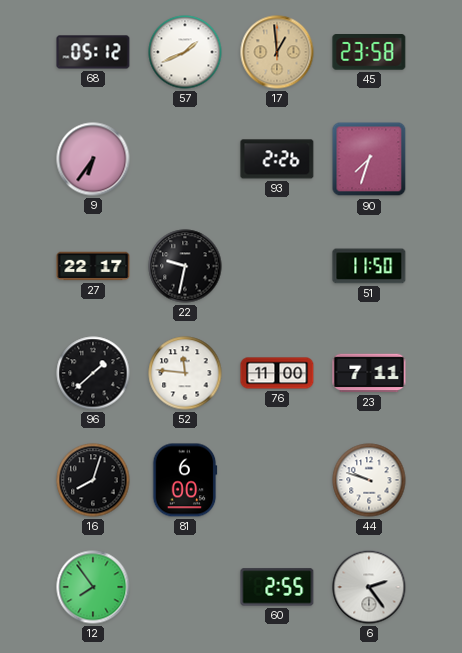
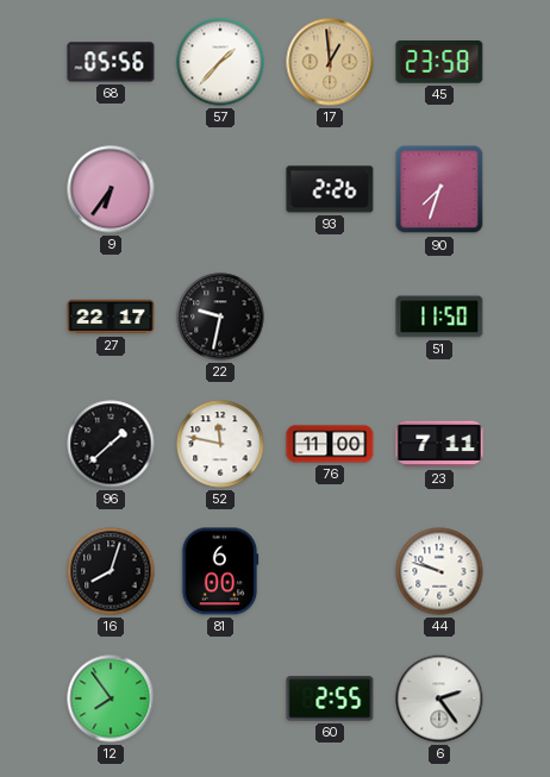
68: 05:12 -> 05:56
57: 1:41 -> 1:37
52: 11:46 -> 11:47
